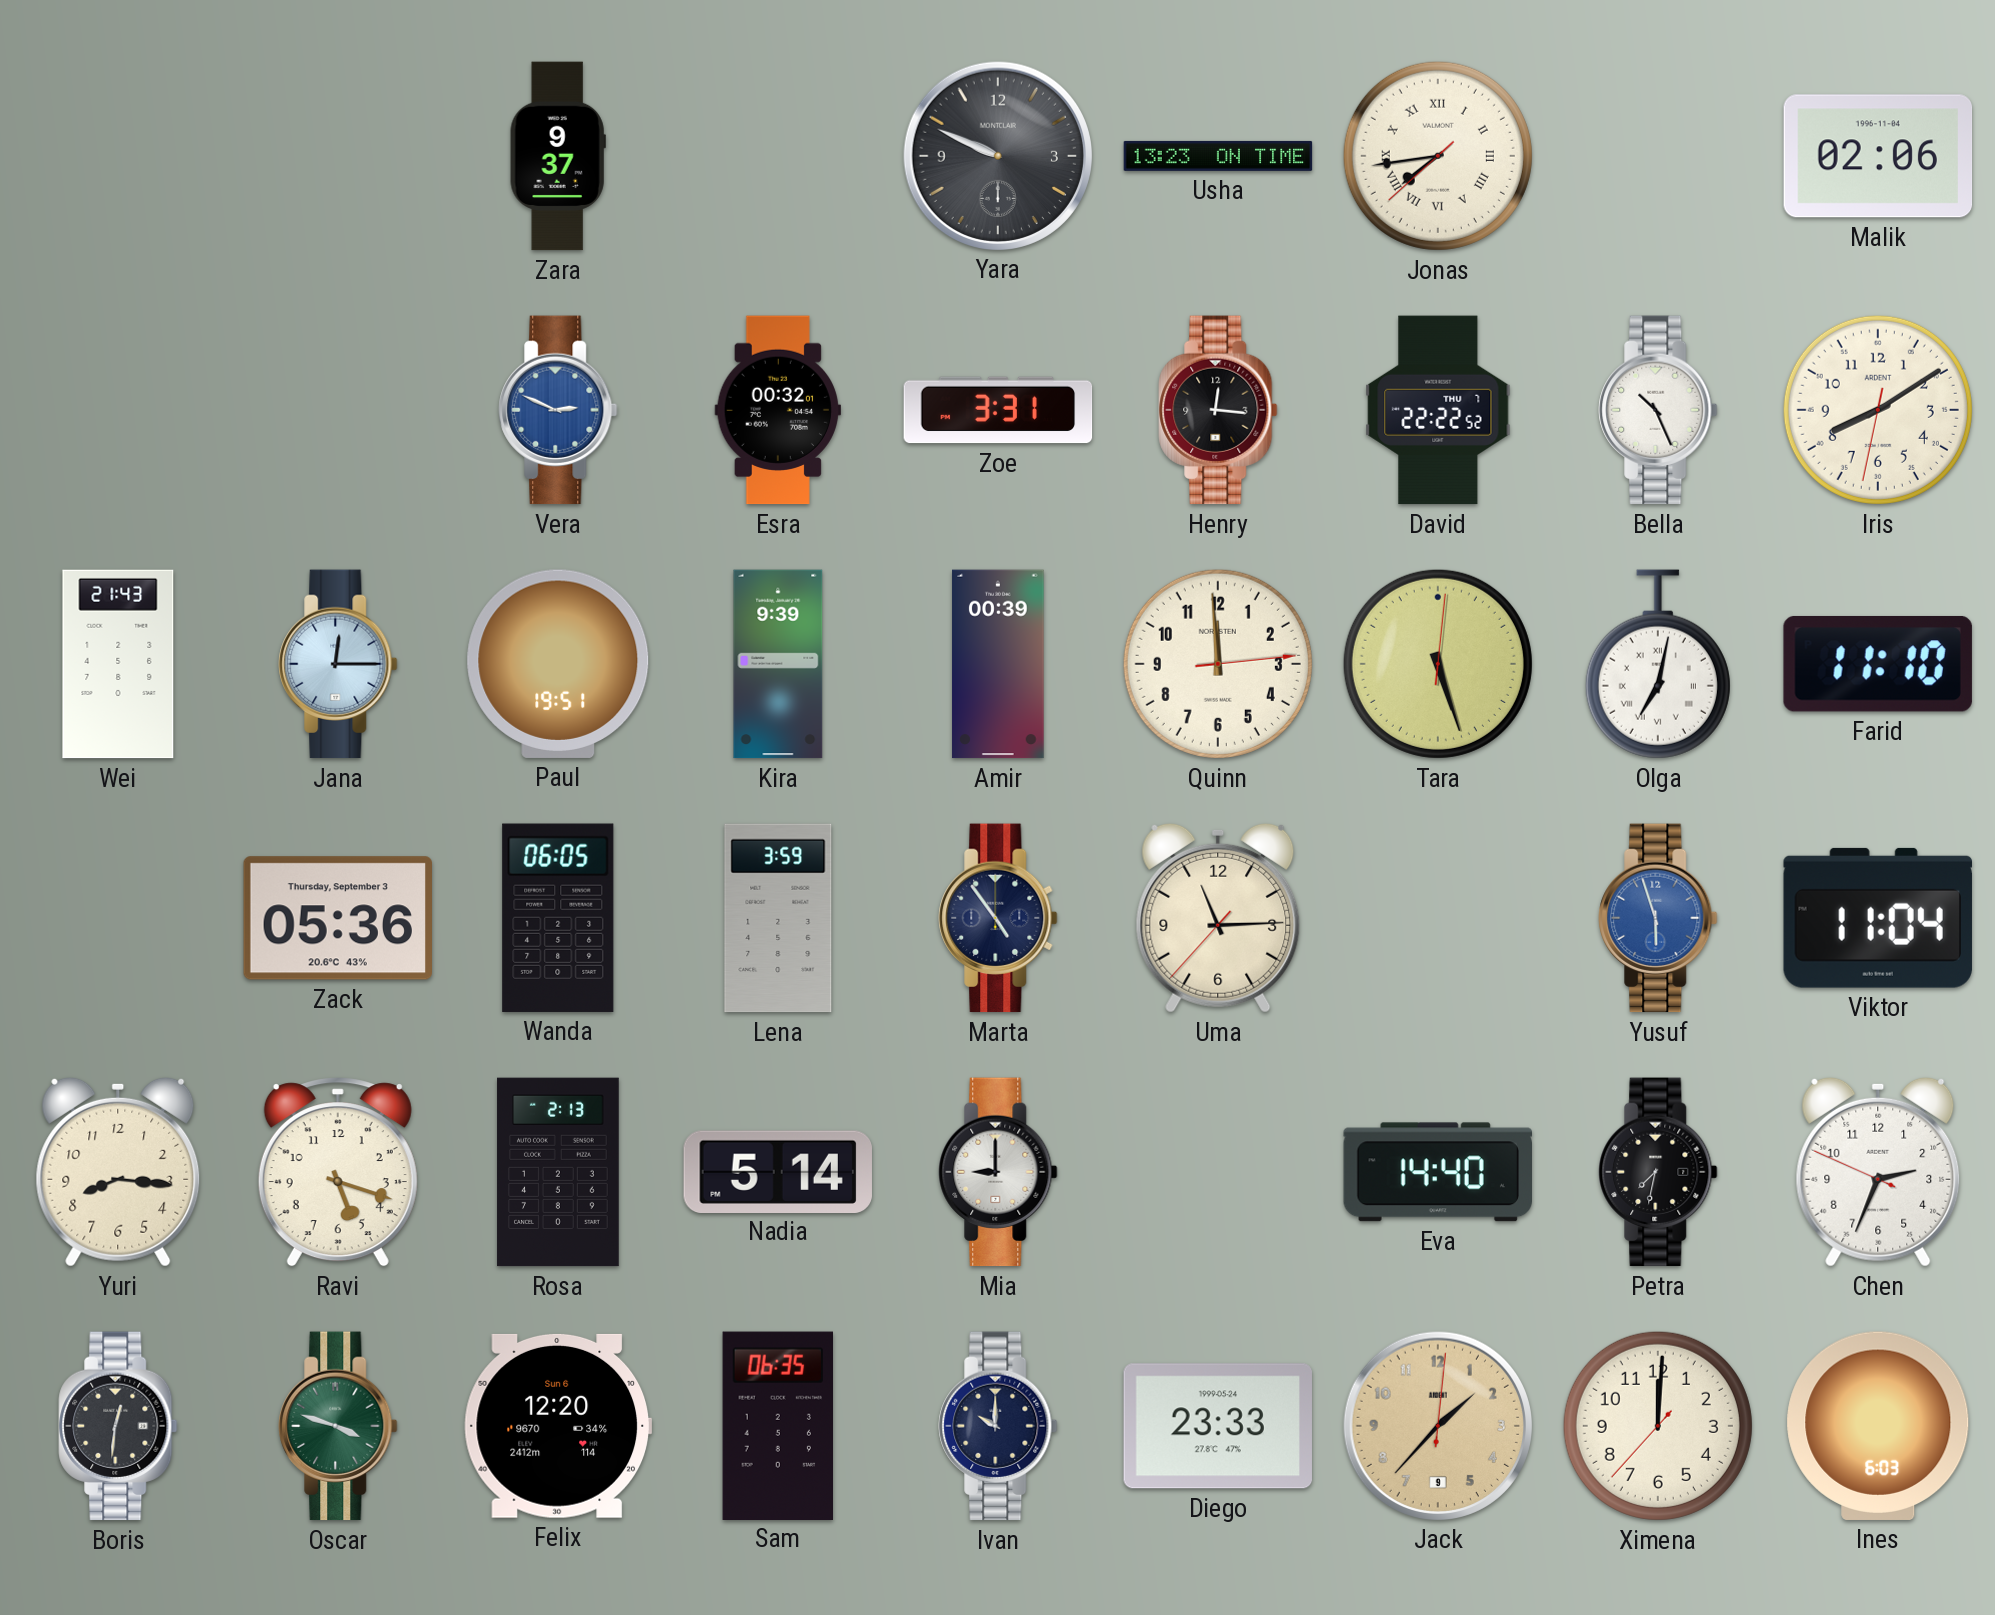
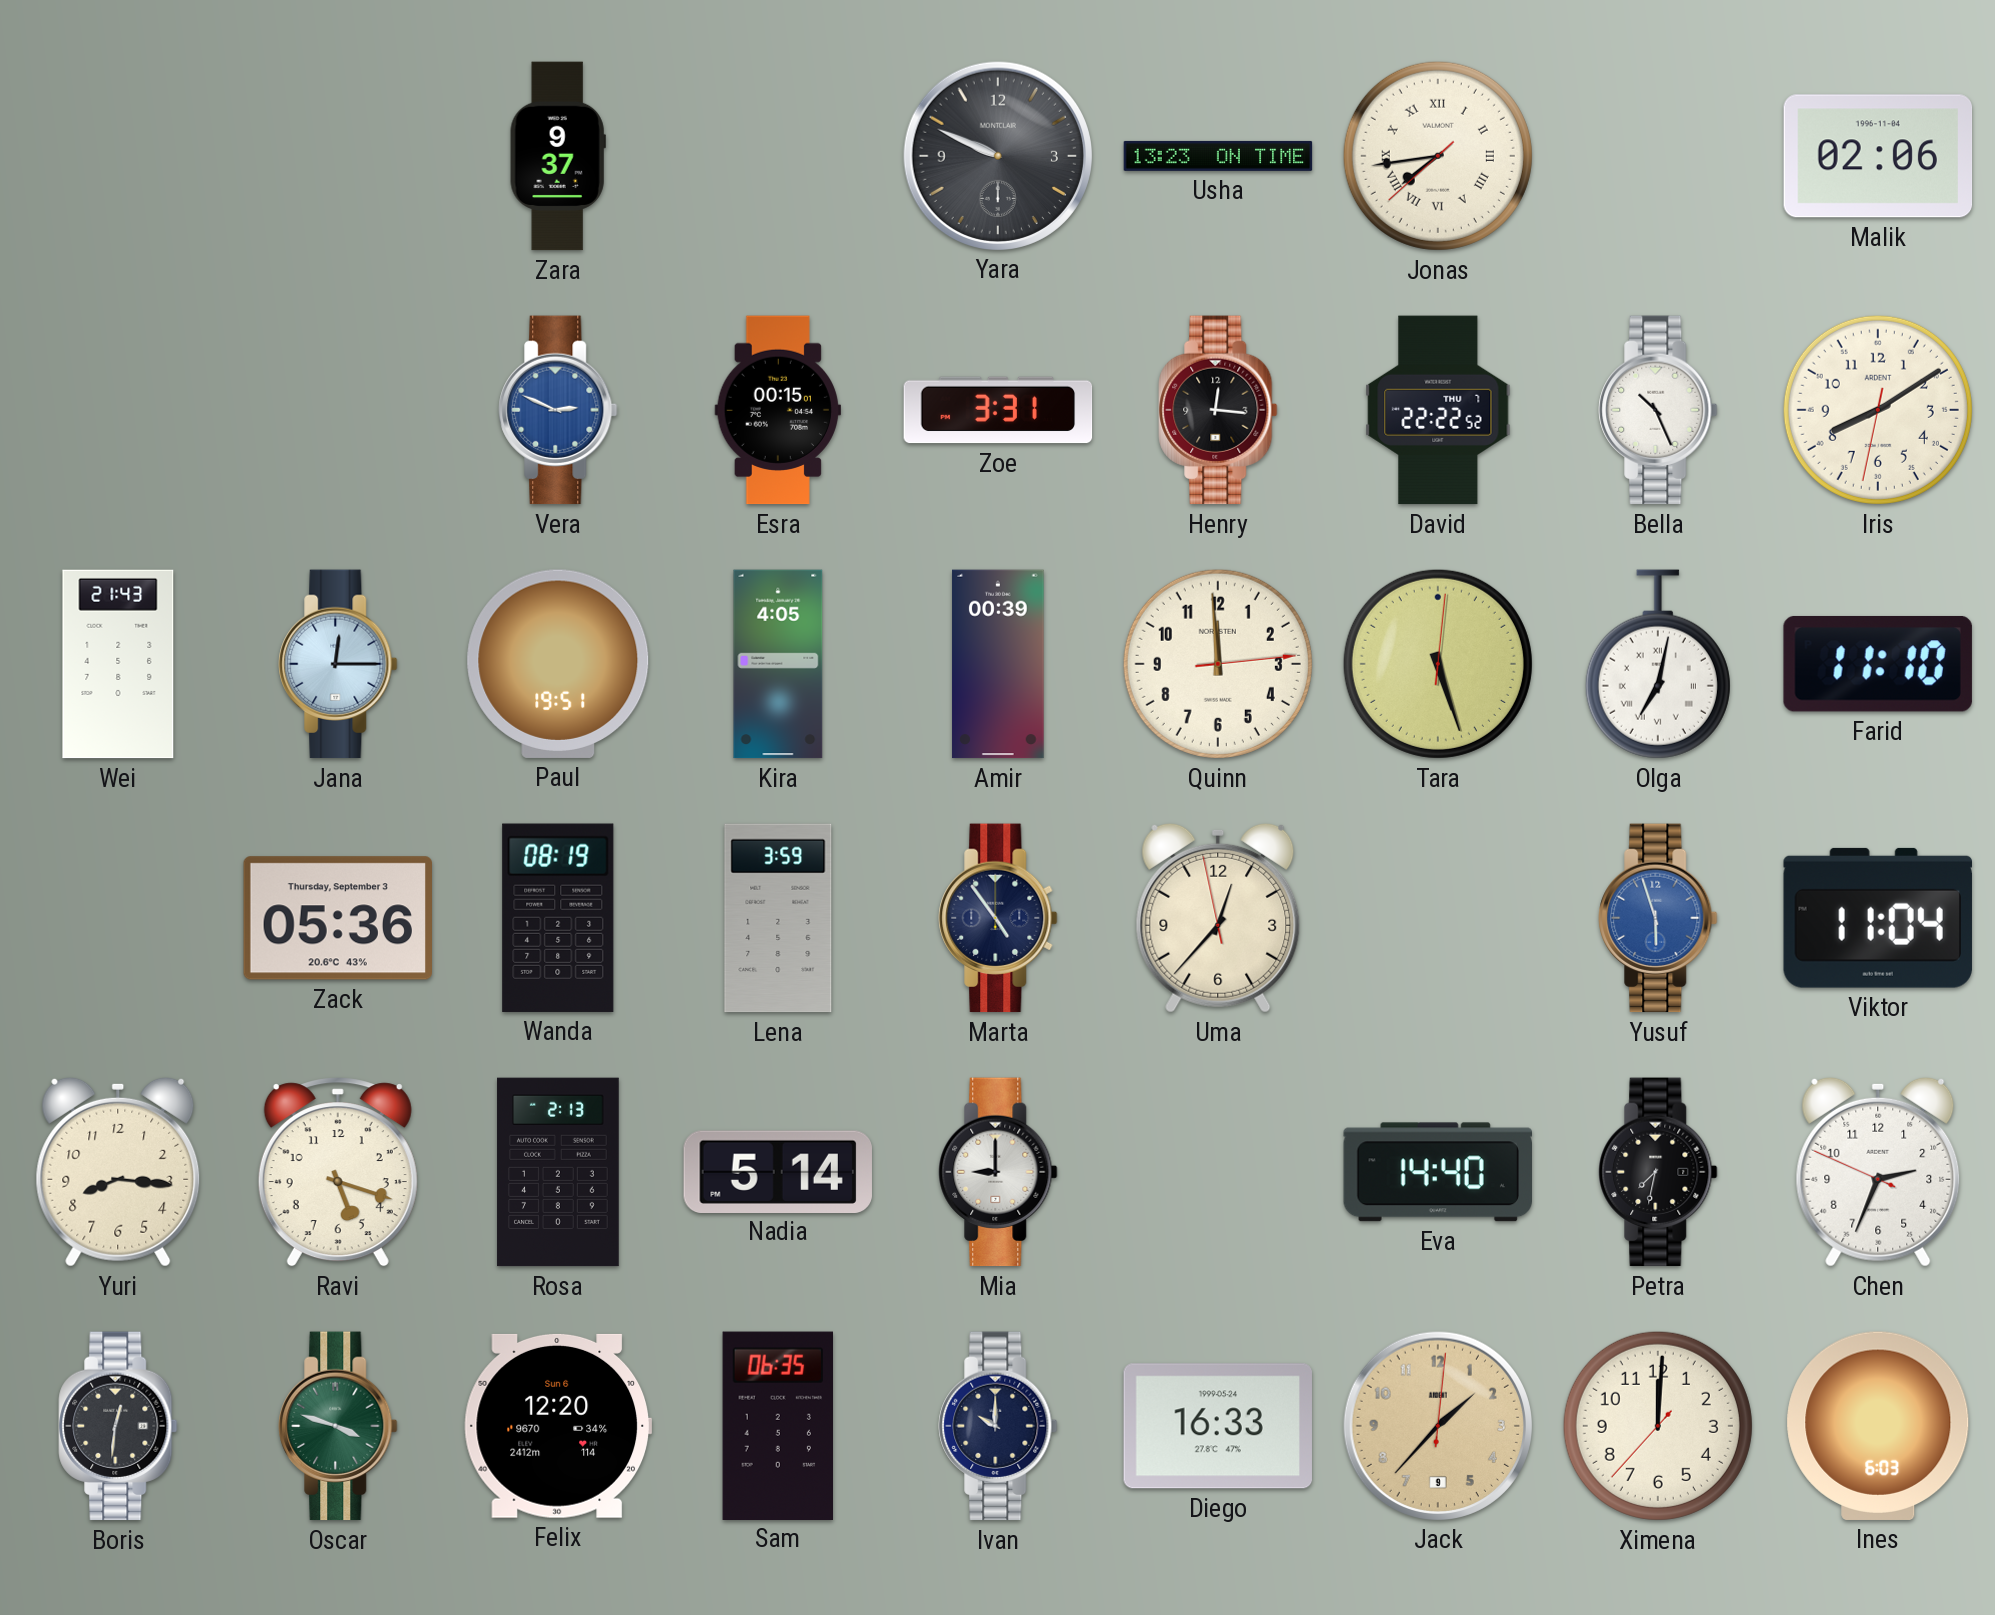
Esra: 00:32 -> 00:15
Kira: 9:39 -> 4:05
Wanda: 06:05 -> 08:19
Uma: 11:14 -> 12:36
Diego: 23:33 -> 16:33
